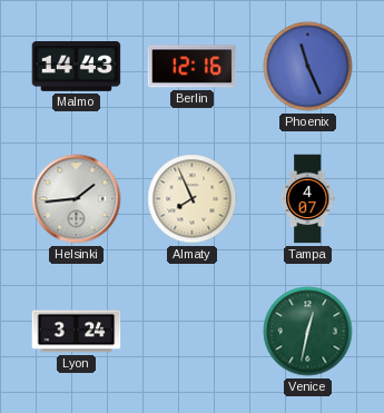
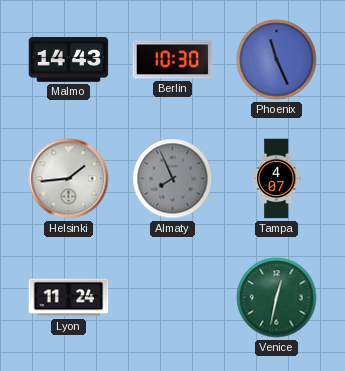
Berlin: 12:16 -> 10:30
Almaty dial: cream -> grey
Lyon: 3:24 -> 11:24
